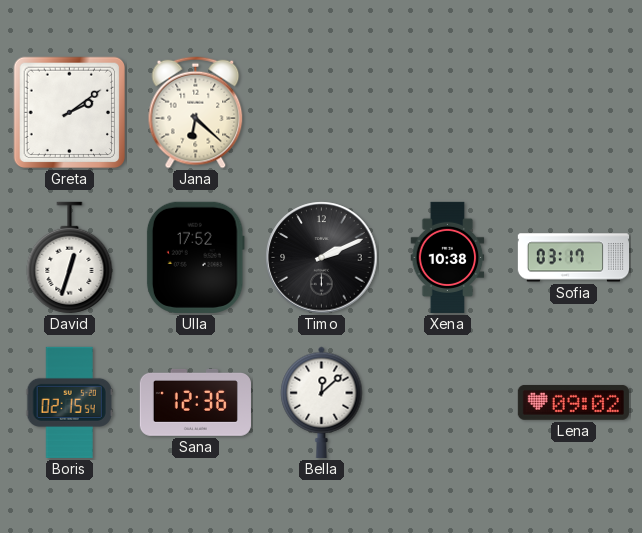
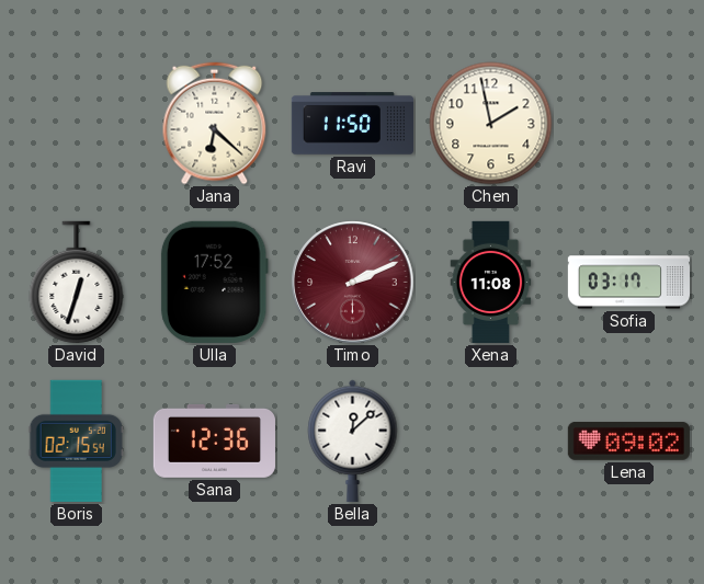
Greta: 2:09 -> none
Ravi: none -> 11:50
Chen: none -> 1:58
Timo dial: black -> burgundy
Xena: 10:38 -> 11:08
